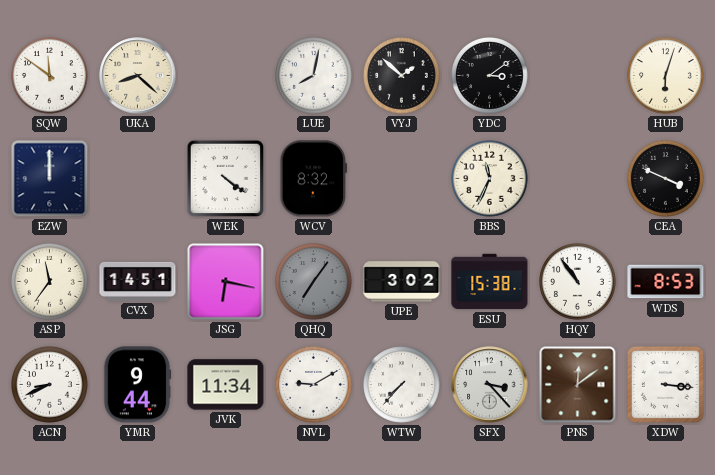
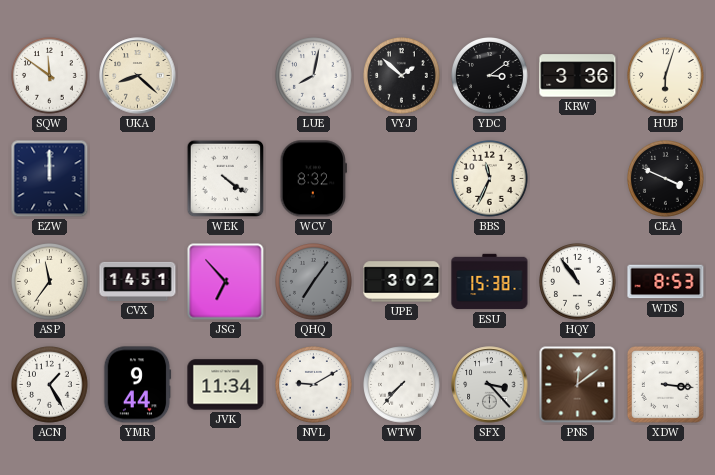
KRW: none -> 3:36
JSG: 6:17 -> 6:53
ACN: 8:41 -> 1:25
